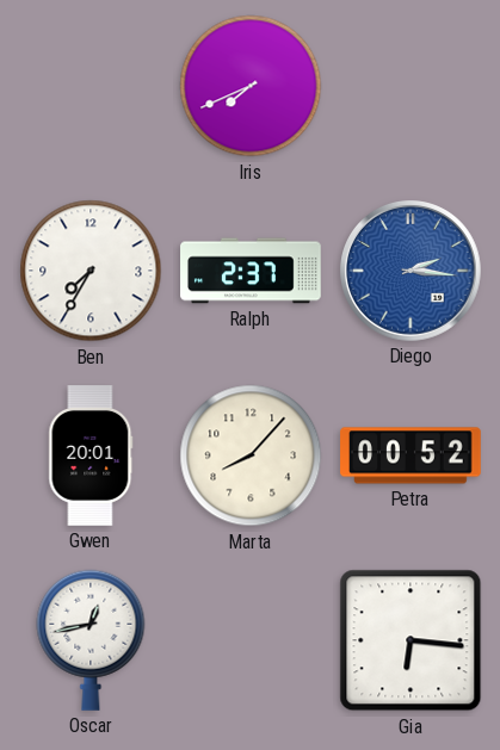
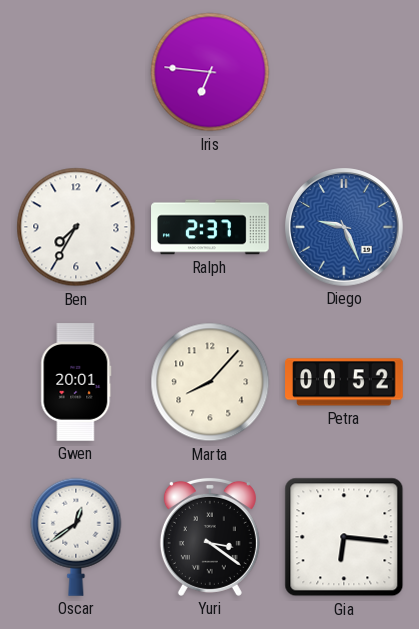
Iris: 7:41 -> 6:46
Diego: 2:16 -> 9:26
Oscar: 12:43 -> 12:39
Yuri: none -> 3:21
